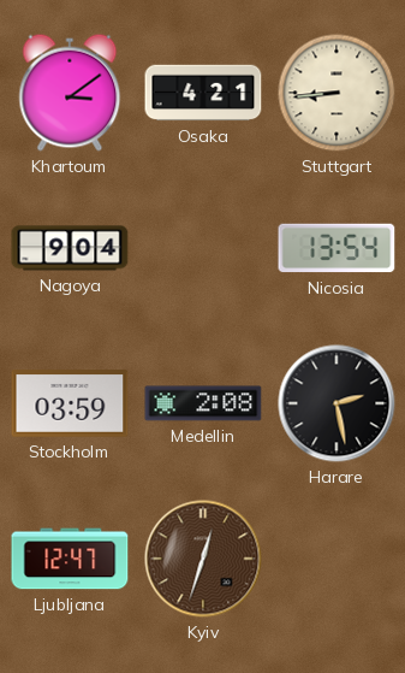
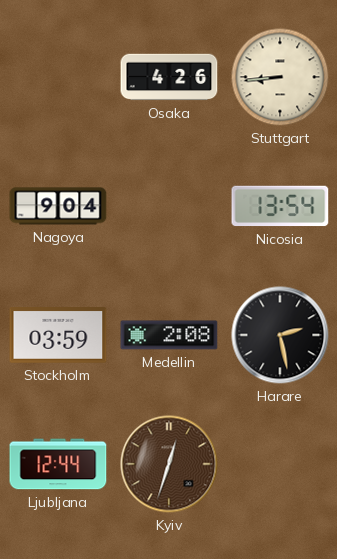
Khartoum: 3:09 -> none
Osaka: 4:21 -> 4:26
Ljubljana: 12:47 -> 12:44
